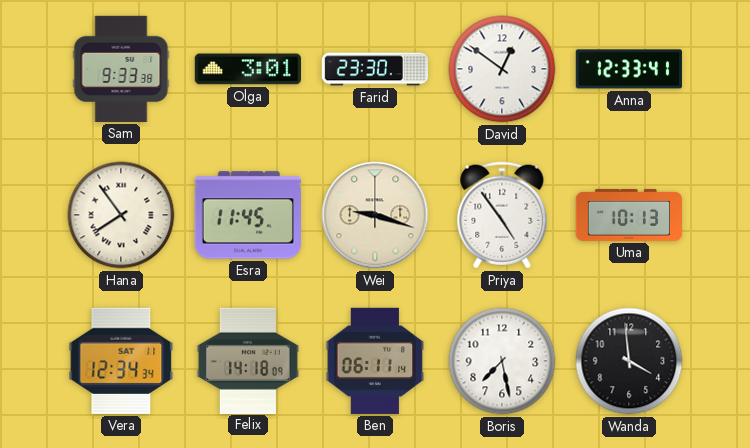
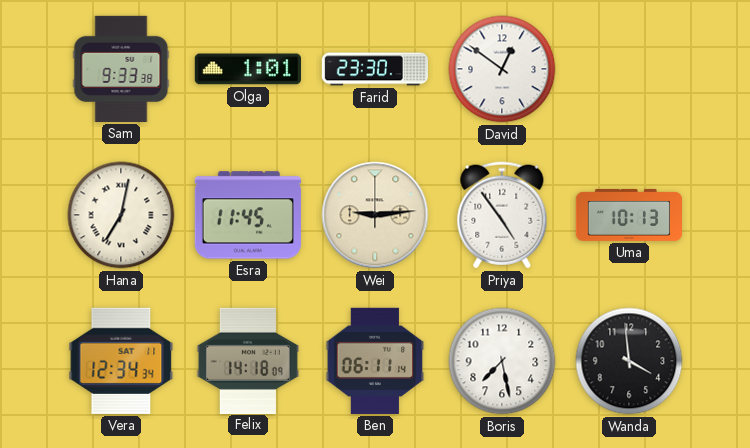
Olga: 3:01 -> 1:01
Anna: 12:33 -> none
Hana: 7:54 -> 7:02
Wei: 9:18 -> 9:14
